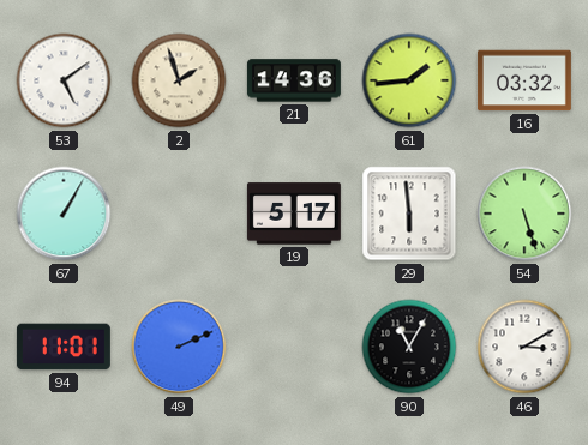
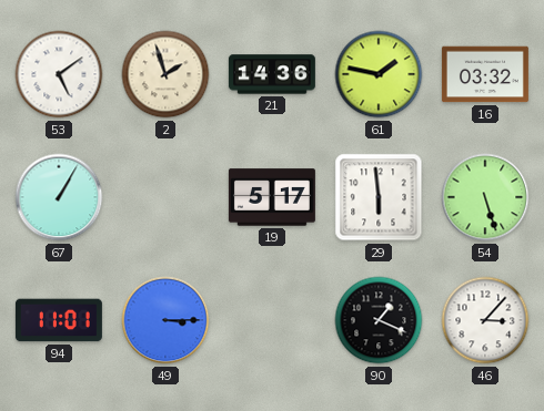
61: 1:44 -> 1:47
49: 2:11 -> 3:15
90: 11:05 -> 1:19
46: 3:10 -> 3:07
